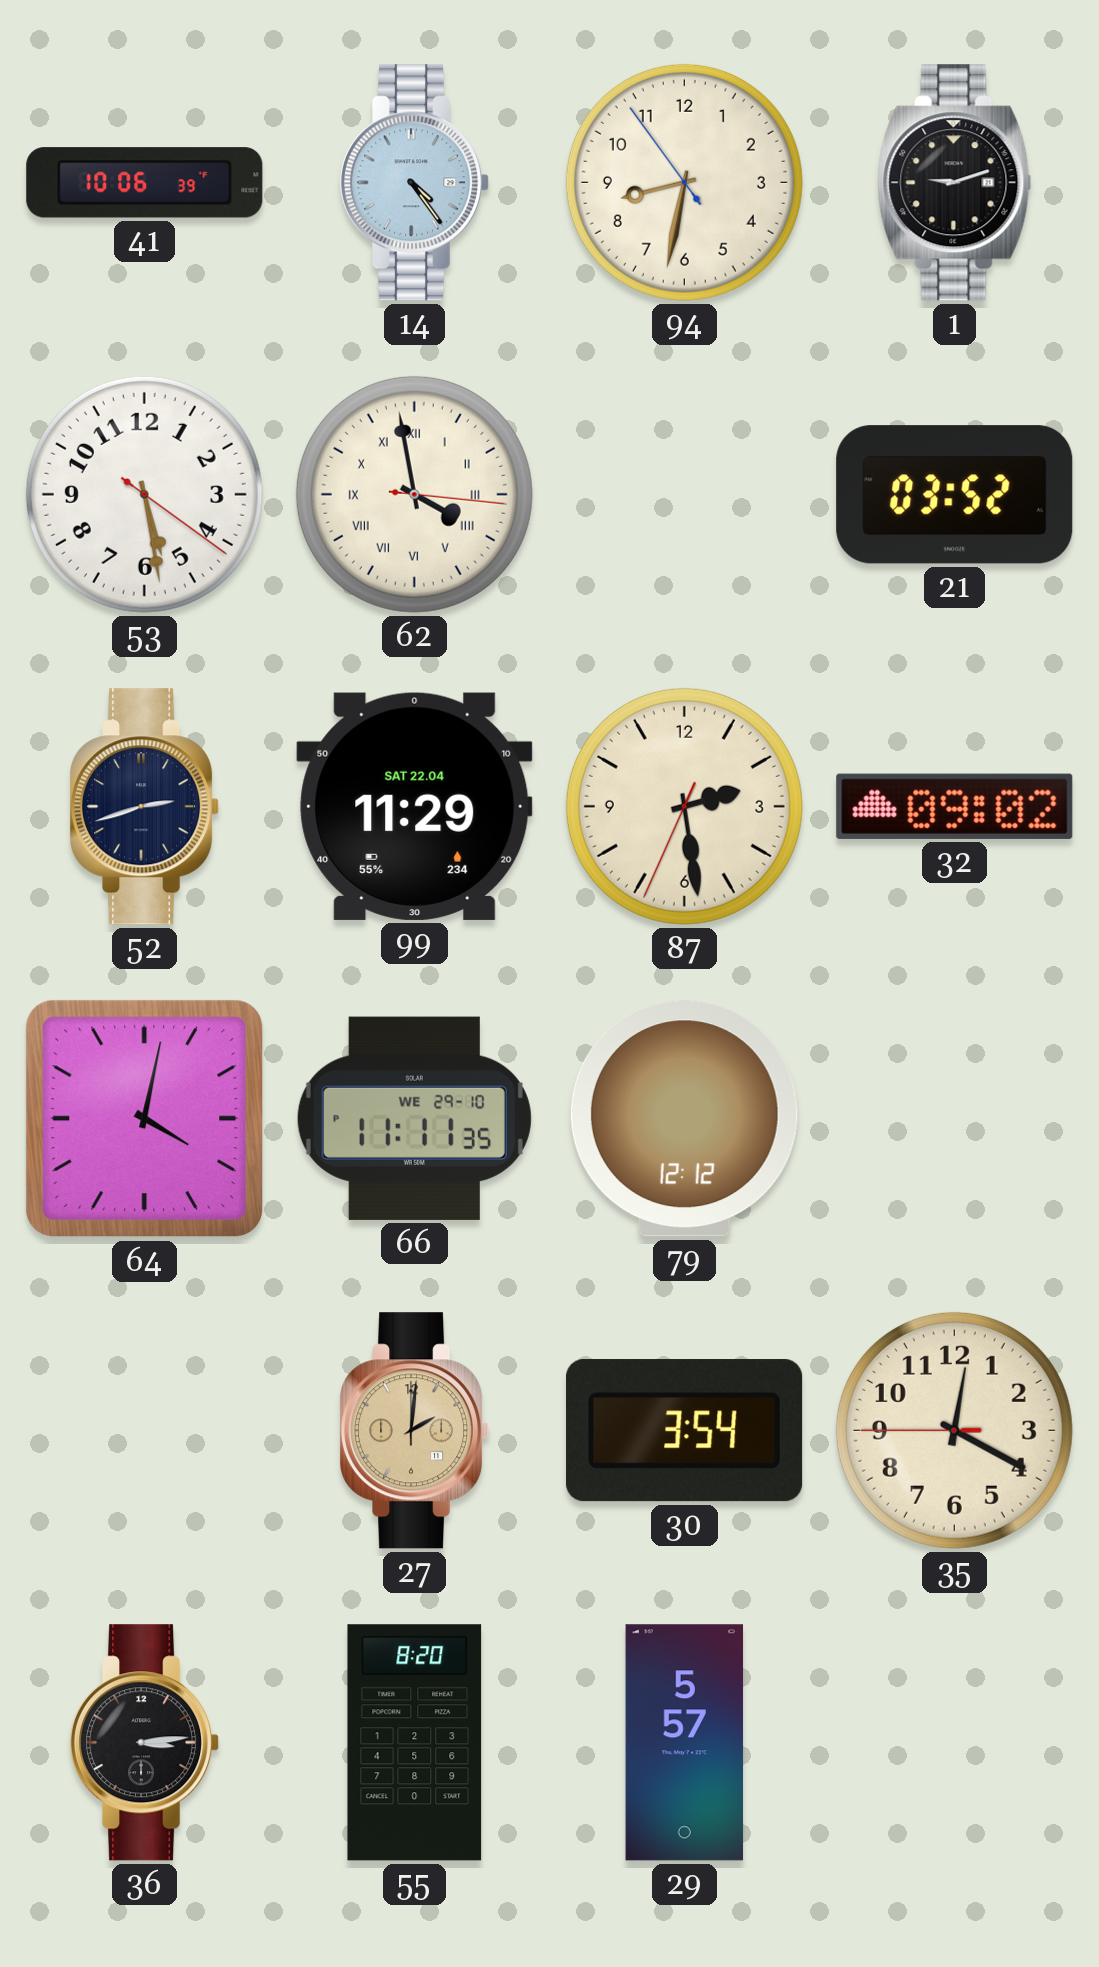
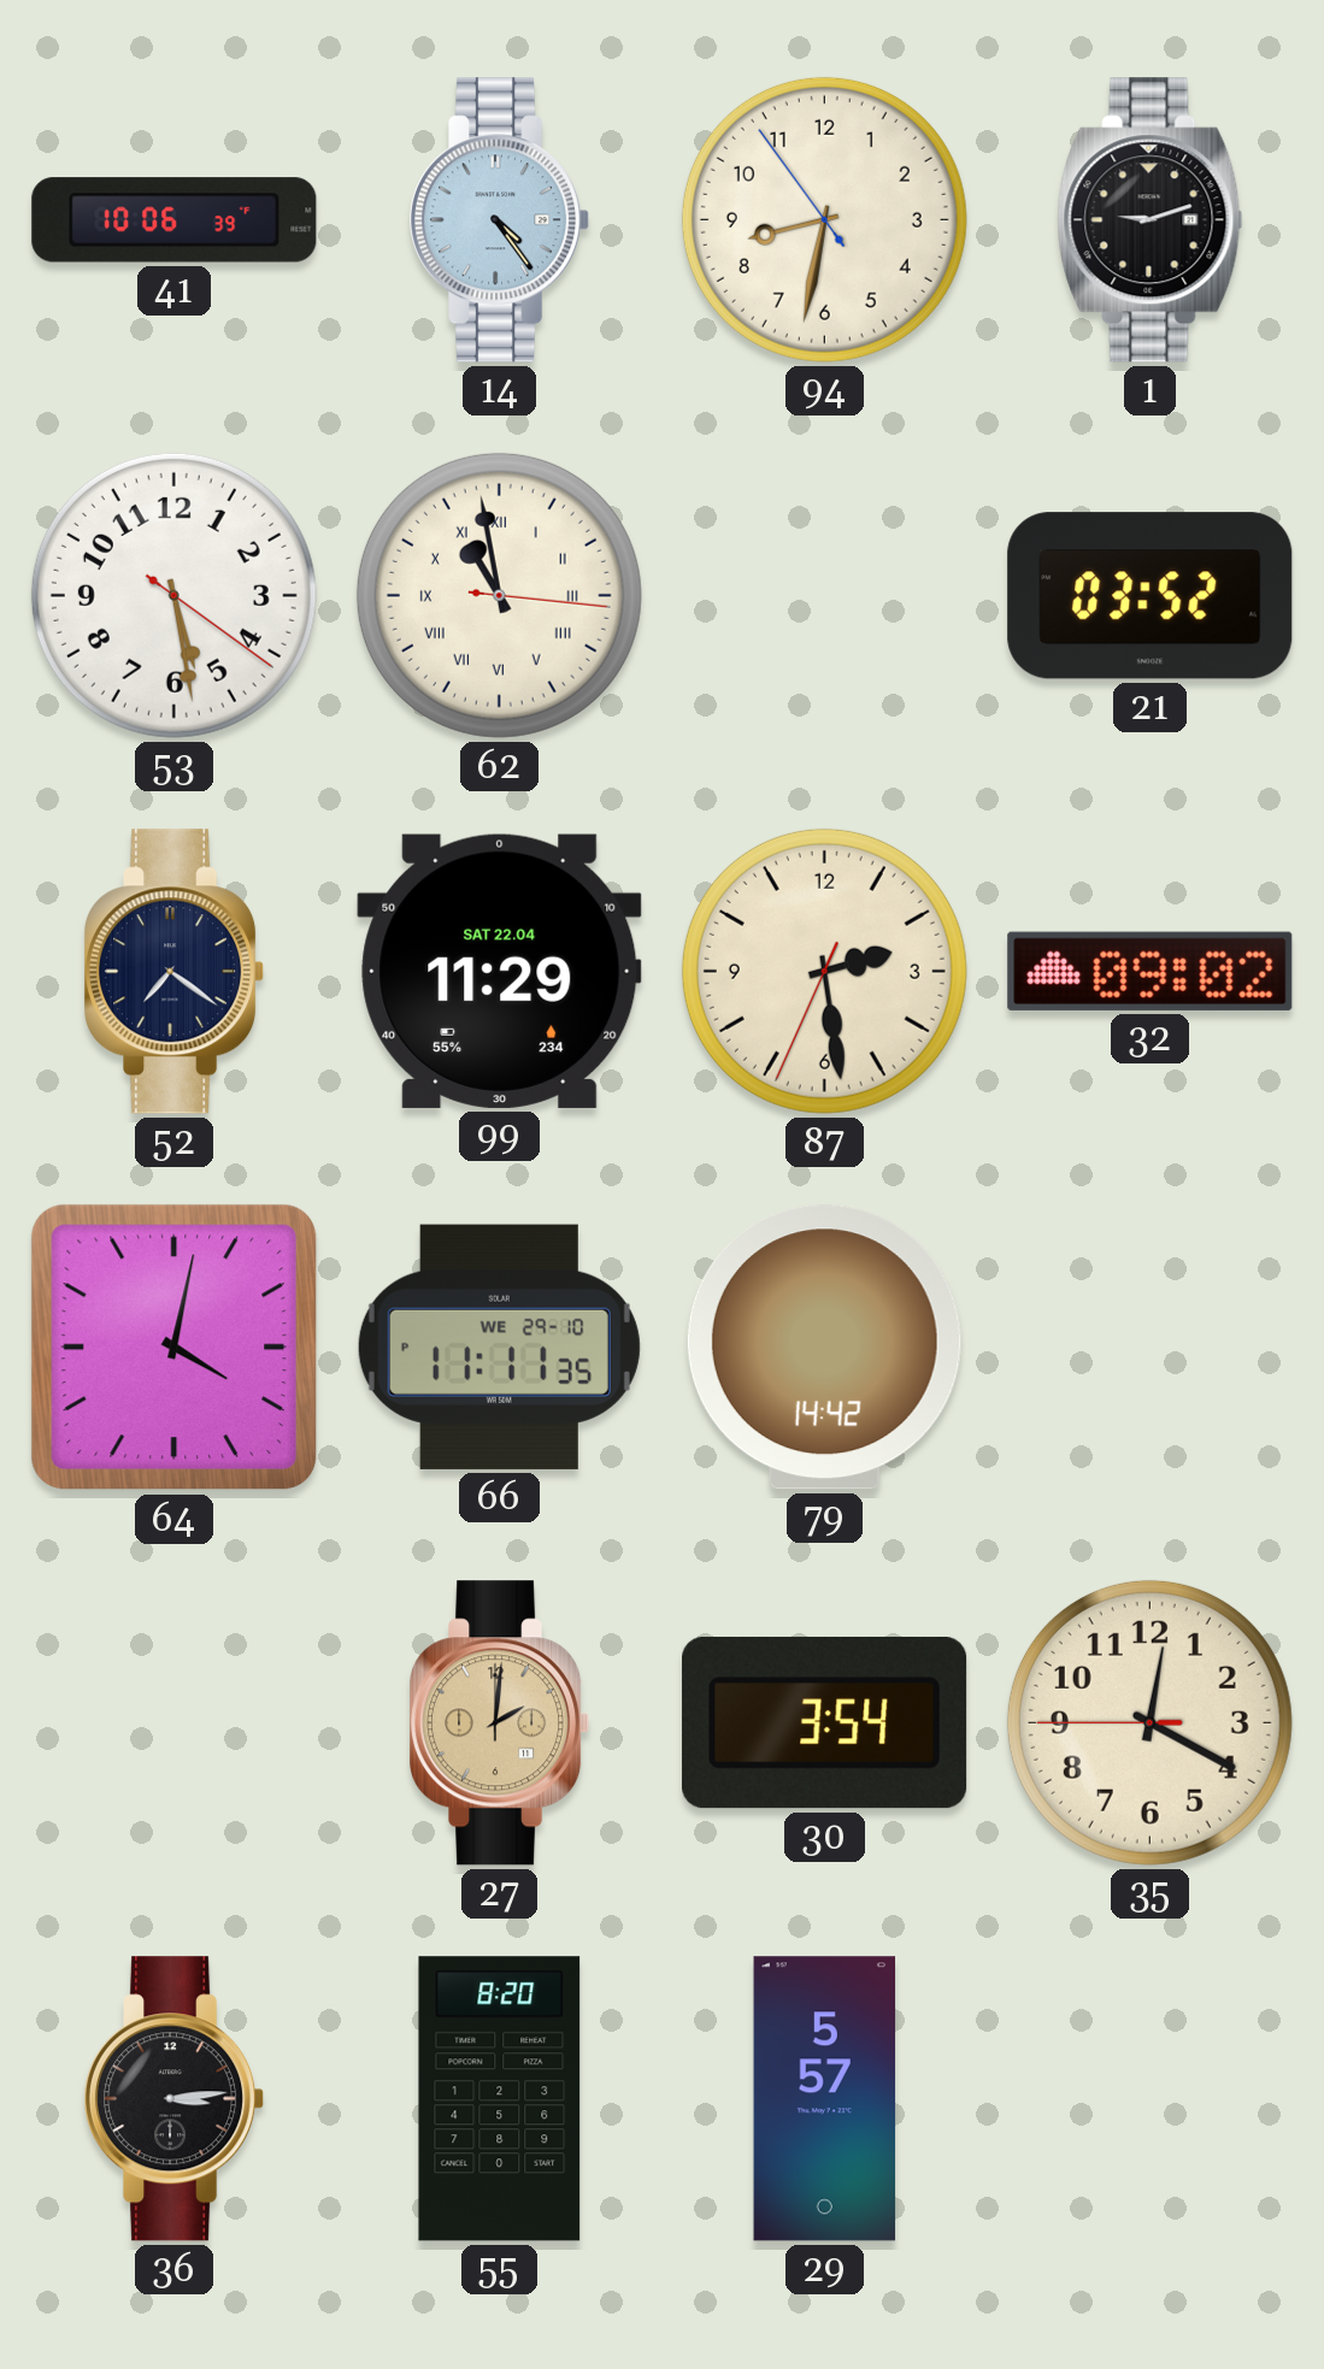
62: 3:58 -> 10:58
52: 2:42 -> 7:21
79: 12:12 -> 14:42
